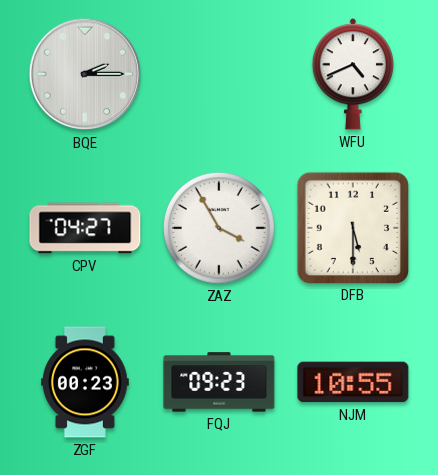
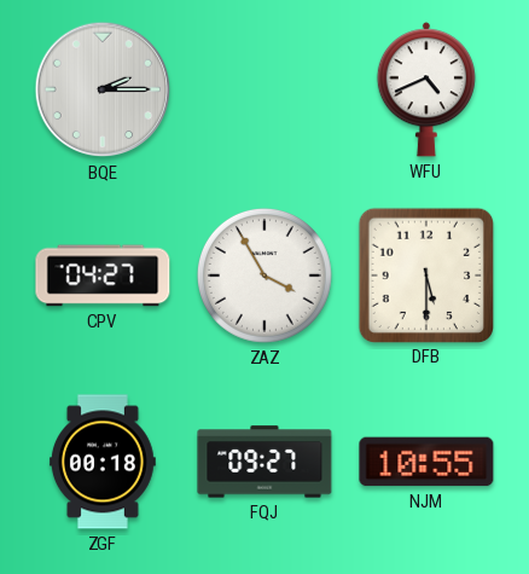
ZGF: 00:23 -> 00:18
FQJ: 09:23 -> 09:27
